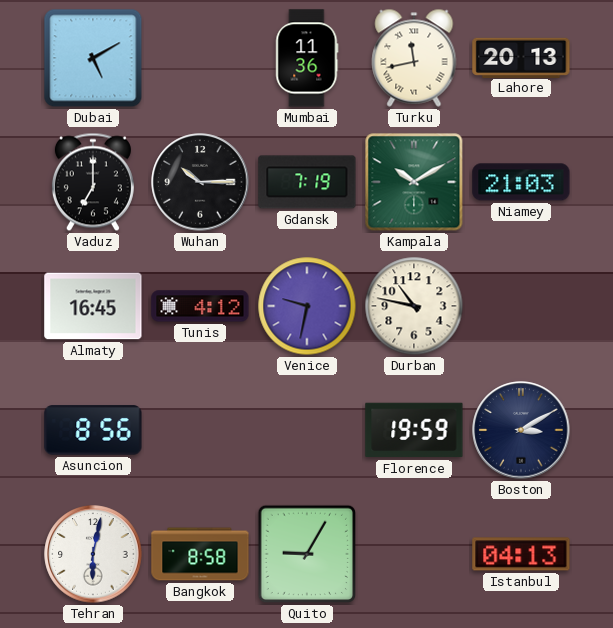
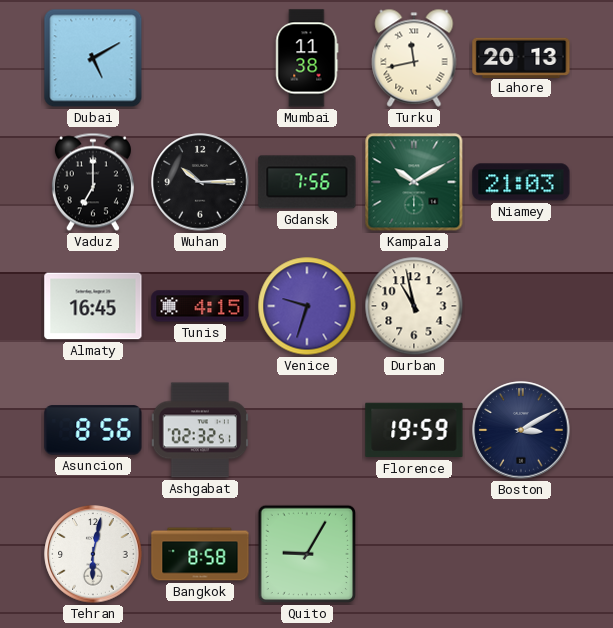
Mumbai: 11:36 -> 11:38
Gdansk: 7:19 -> 7:56
Tunis: 4:12 -> 4:15
Venice: 9:32 -> 9:33
Durban: 10:47 -> 10:58
Ashgabat: none -> 02:32
Istanbul: 04:13 -> none
